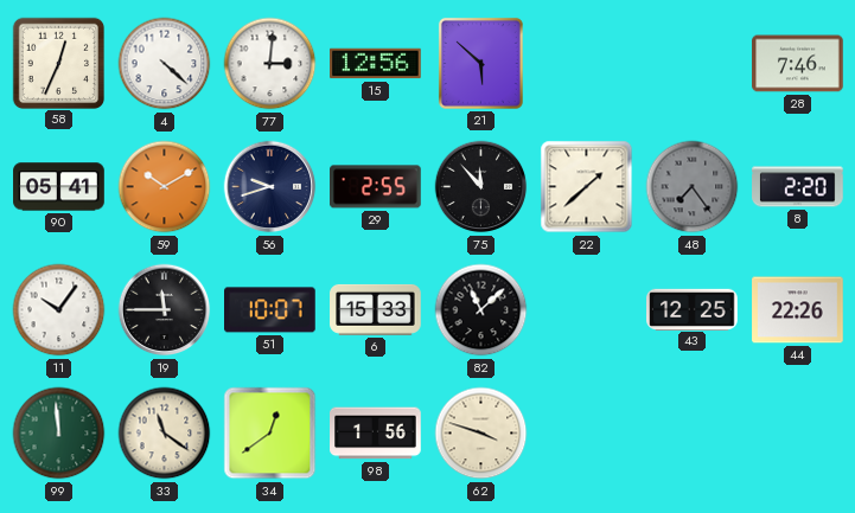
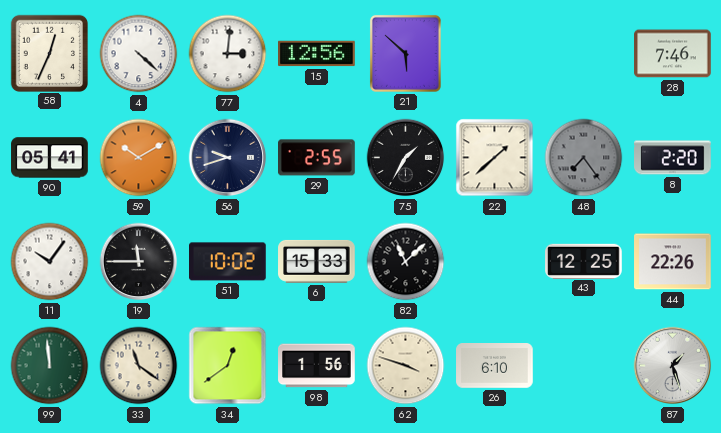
75: 11:53 -> 1:35
51: 10:07 -> 10:02
26: none -> 6:10
87: none -> 1:27
